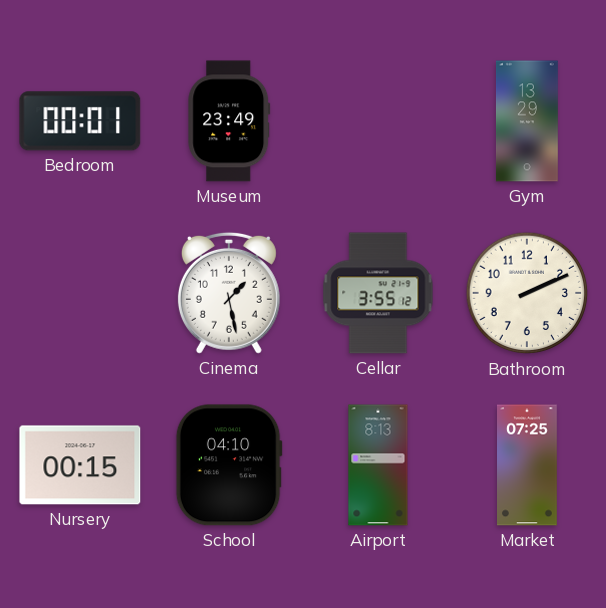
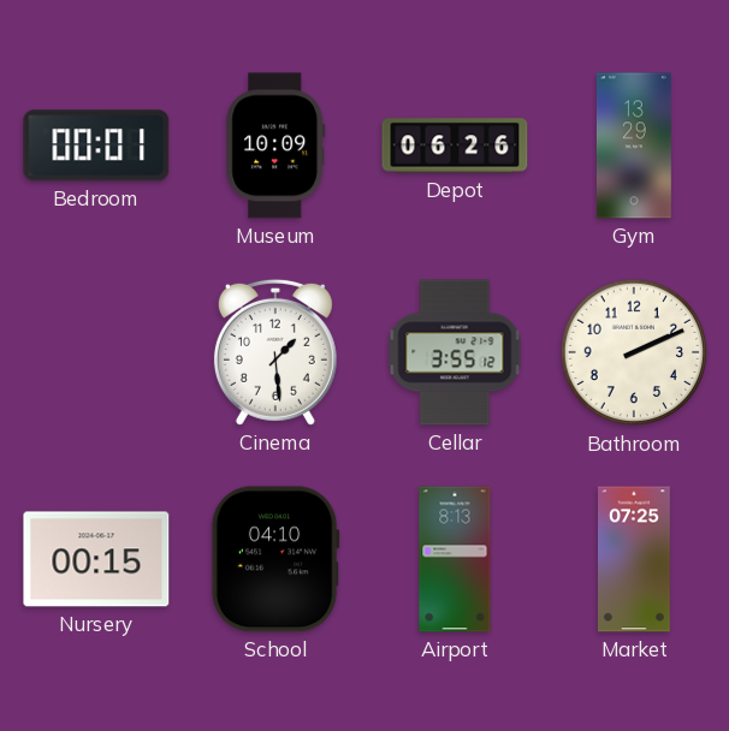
Museum: 23:49 -> 10:09
Depot: none -> 06:26
Cinema: 1:28 -> 1:29
